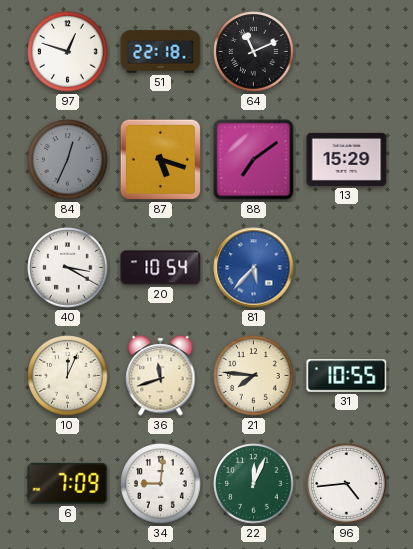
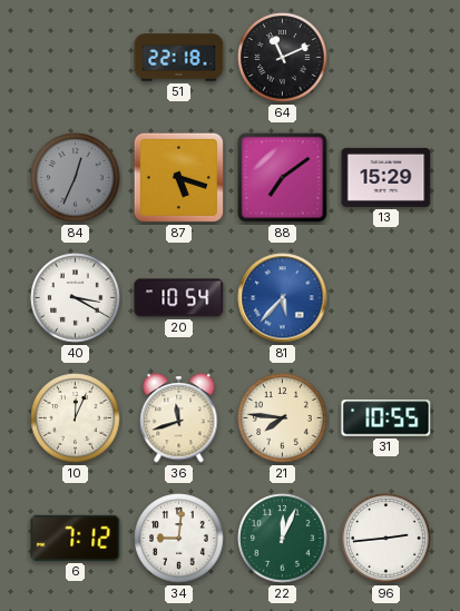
97: 12:48 -> none
6: 7:09 -> 7:12
96: 4:44 -> 2:44
